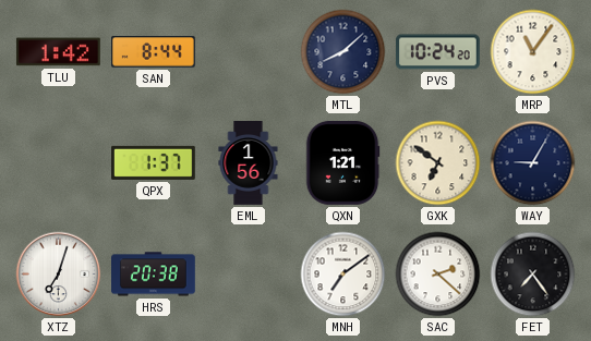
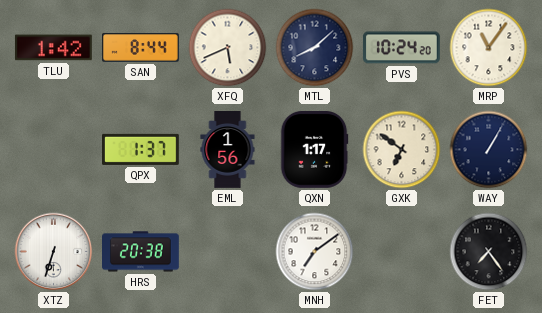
XFQ: none -> 5:41
QXN: 1:21 -> 1:17
WAY: 9:05 -> 1:05
XTZ: 7:03 -> 6:33
SAC: 2:22 -> none
